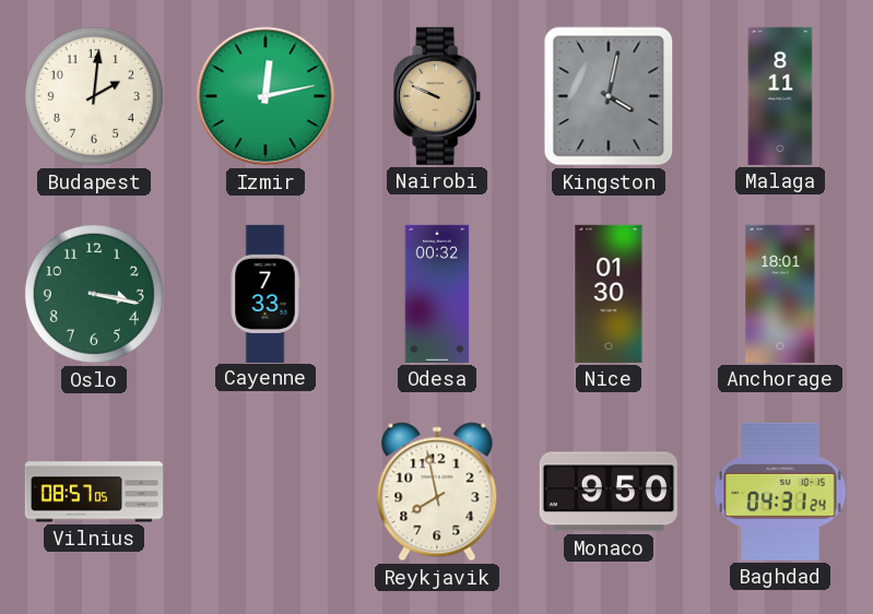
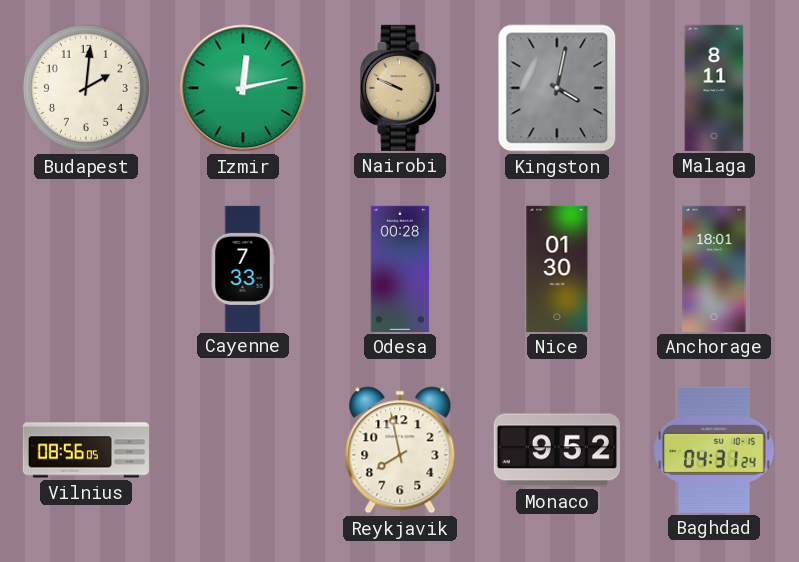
Oslo: 3:17 -> none
Odesa: 00:32 -> 00:28
Vilnius: 08:57 -> 08:56
Monaco: 9:50 -> 9:52
